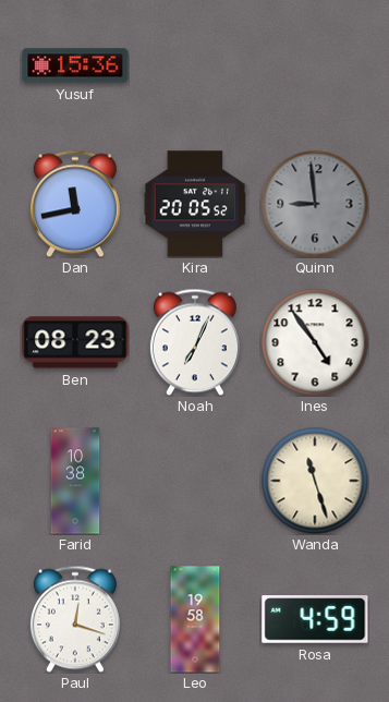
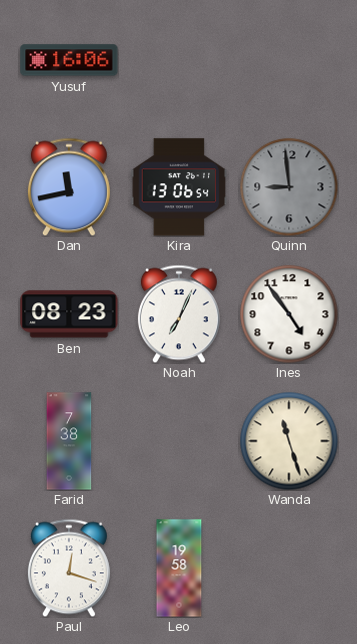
Yusuf: 15:36 -> 16:06
Kira: 20:05 -> 13:06
Farid: 10:38 -> 7:38
Rosa: 4:59 -> none
